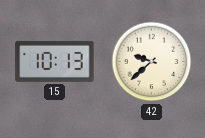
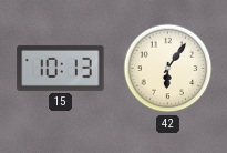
42: 9:38 -> 6:06
